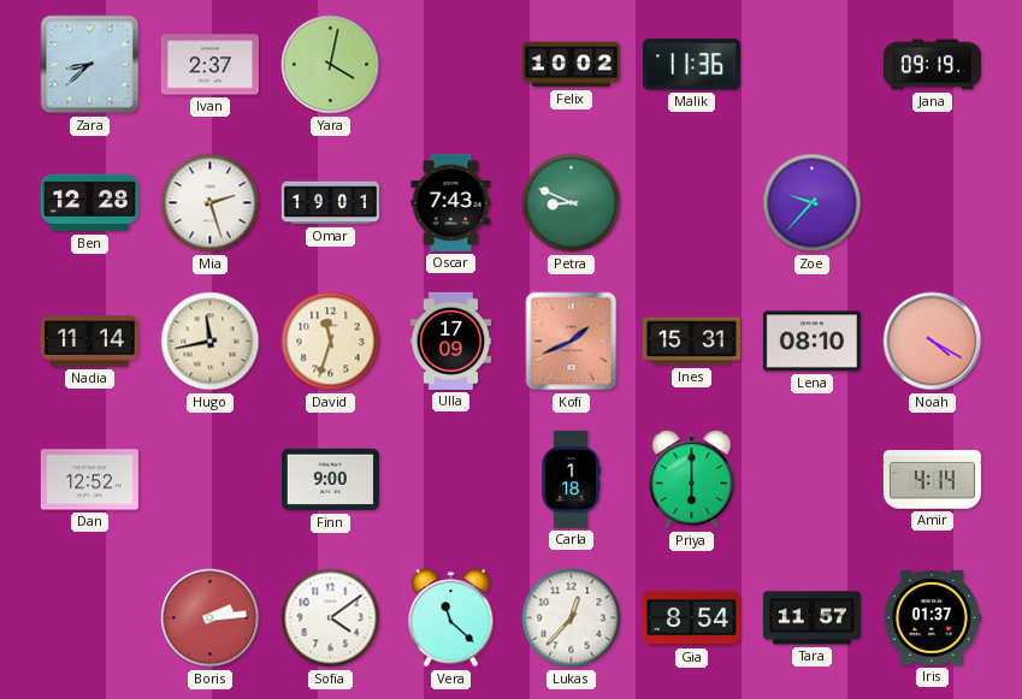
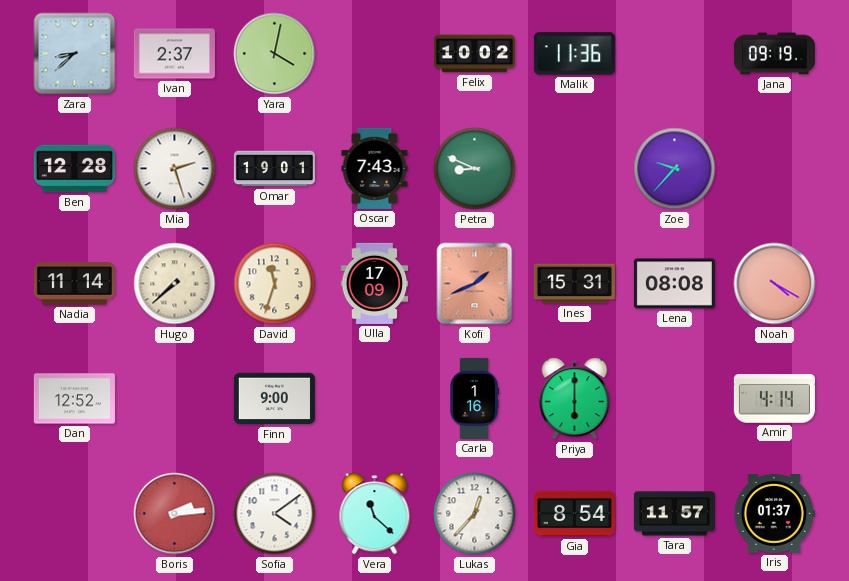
Hugo: 11:43 -> 7:38
Lena: 08:10 -> 08:08
Carla: 1:18 -> 1:16
